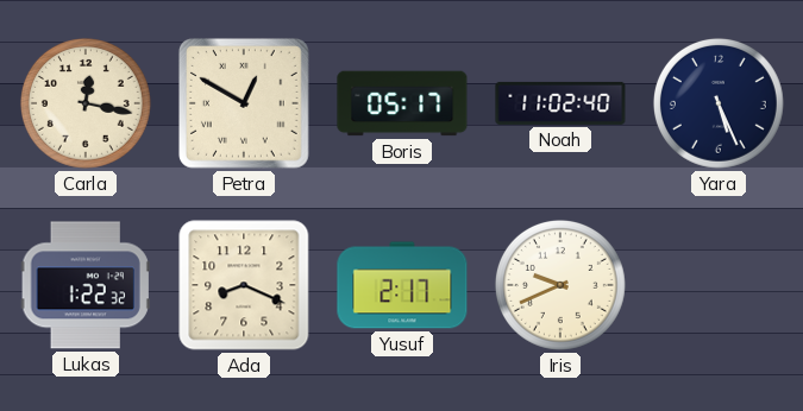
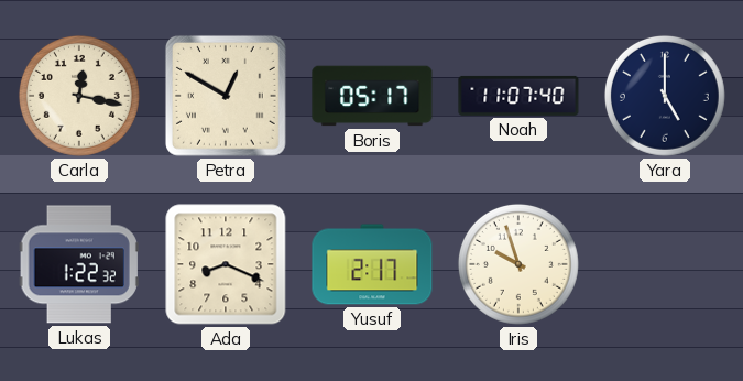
Noah: 11:02 -> 11:07
Yara: 5:26 -> 5:00
Iris: 9:41 -> 9:57
